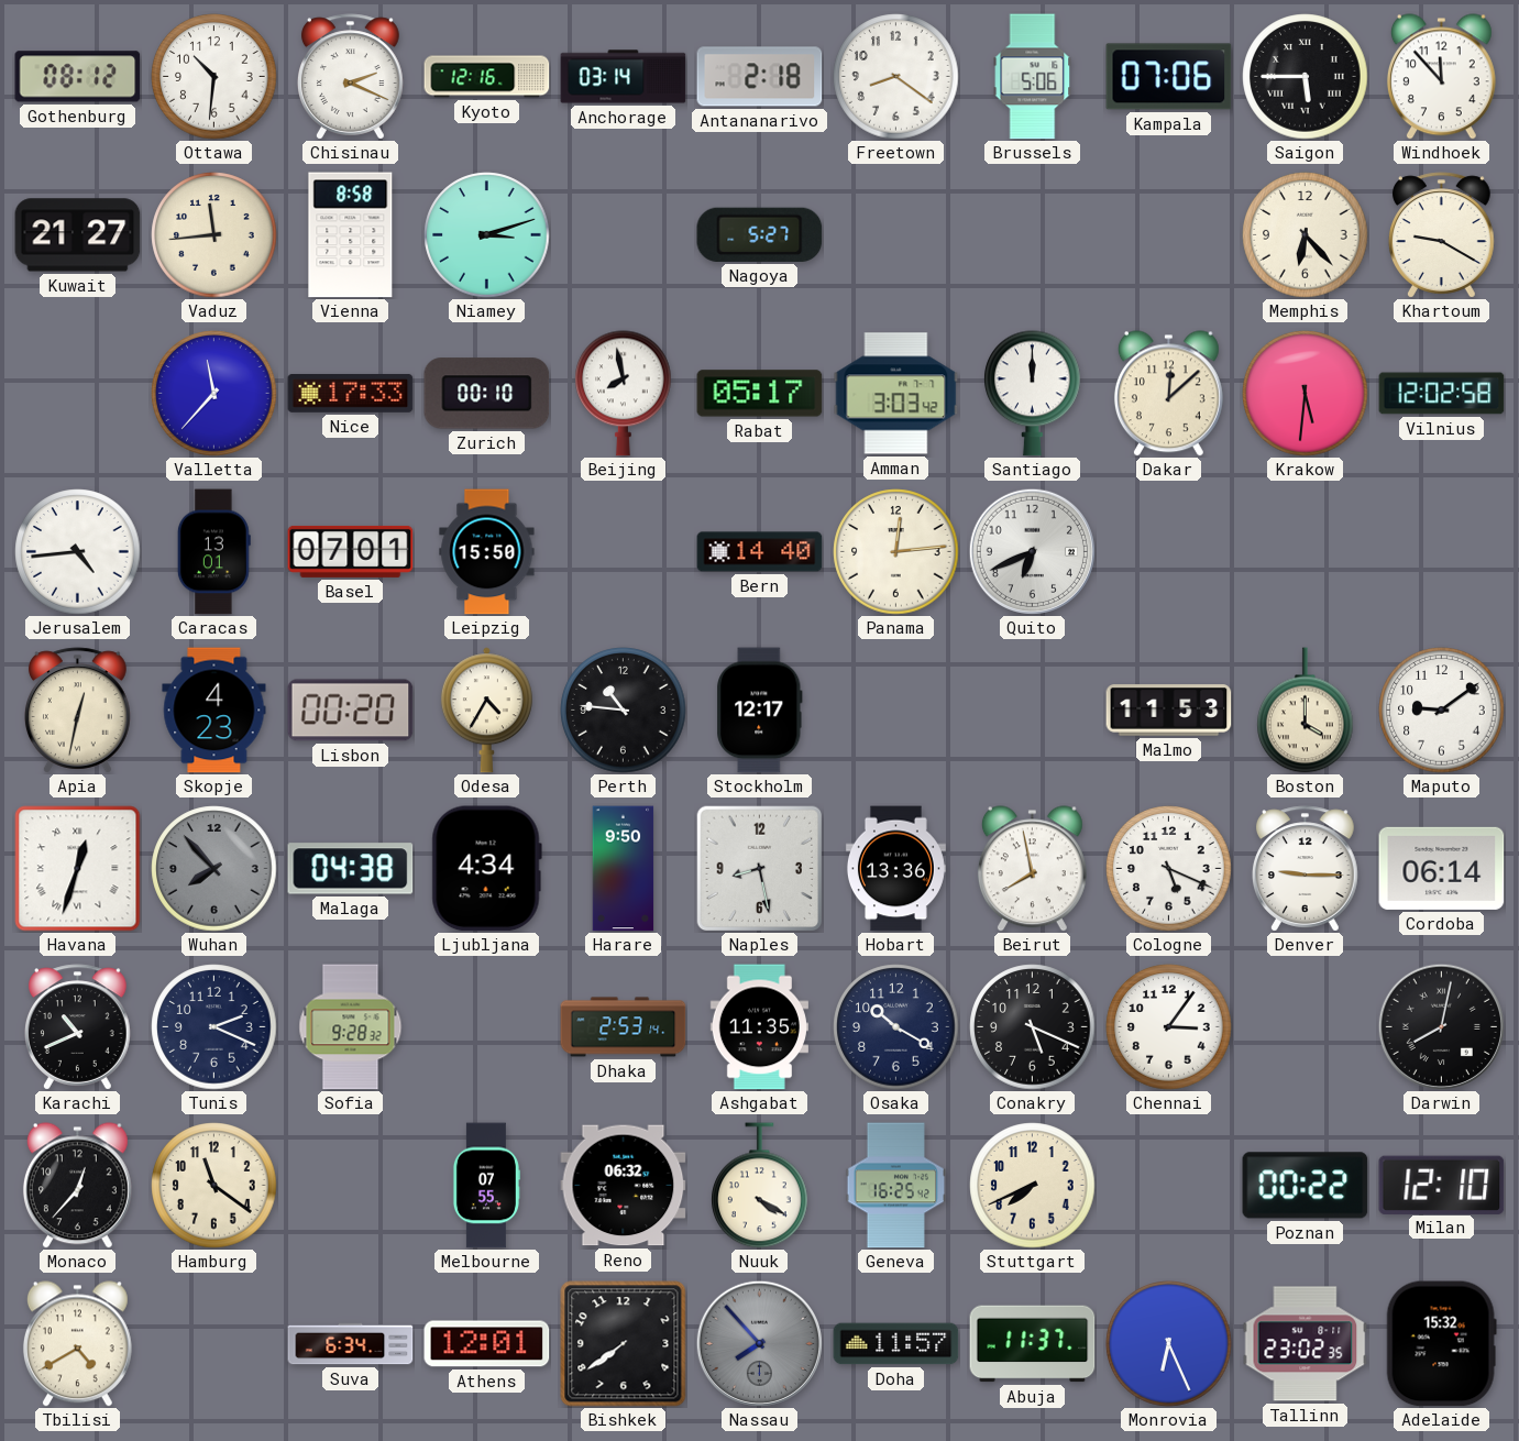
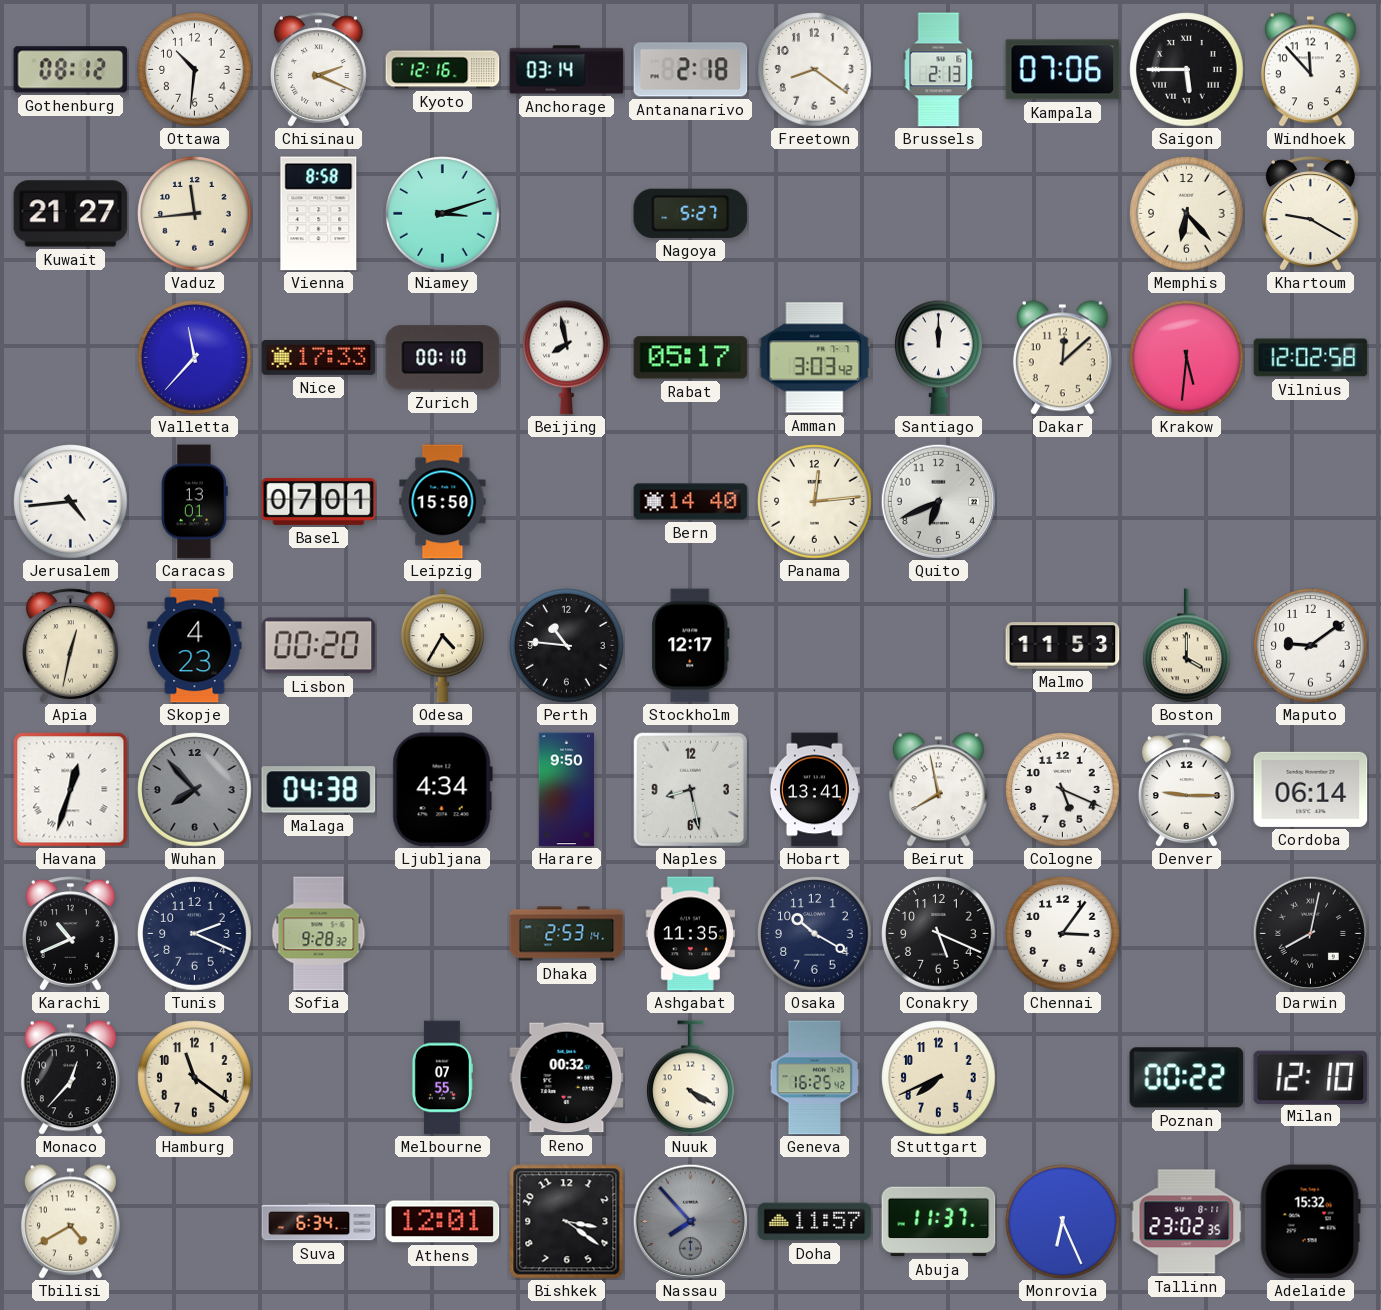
Brussels: 5:06 -> 2:13
Hobart: 13:36 -> 13:41
Reno: 06:32 -> 00:32
Bishkek: 7:39 -> 3:21
